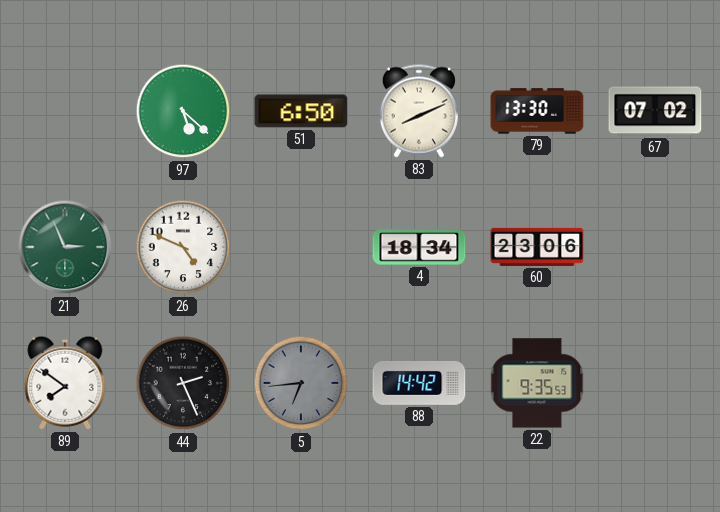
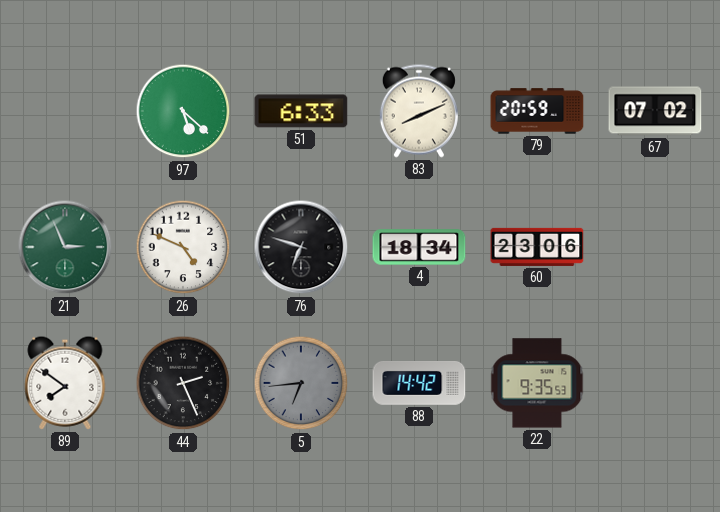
51: 6:50 -> 6:33
79: 13:30 -> 20:59
76: none -> 6:48
